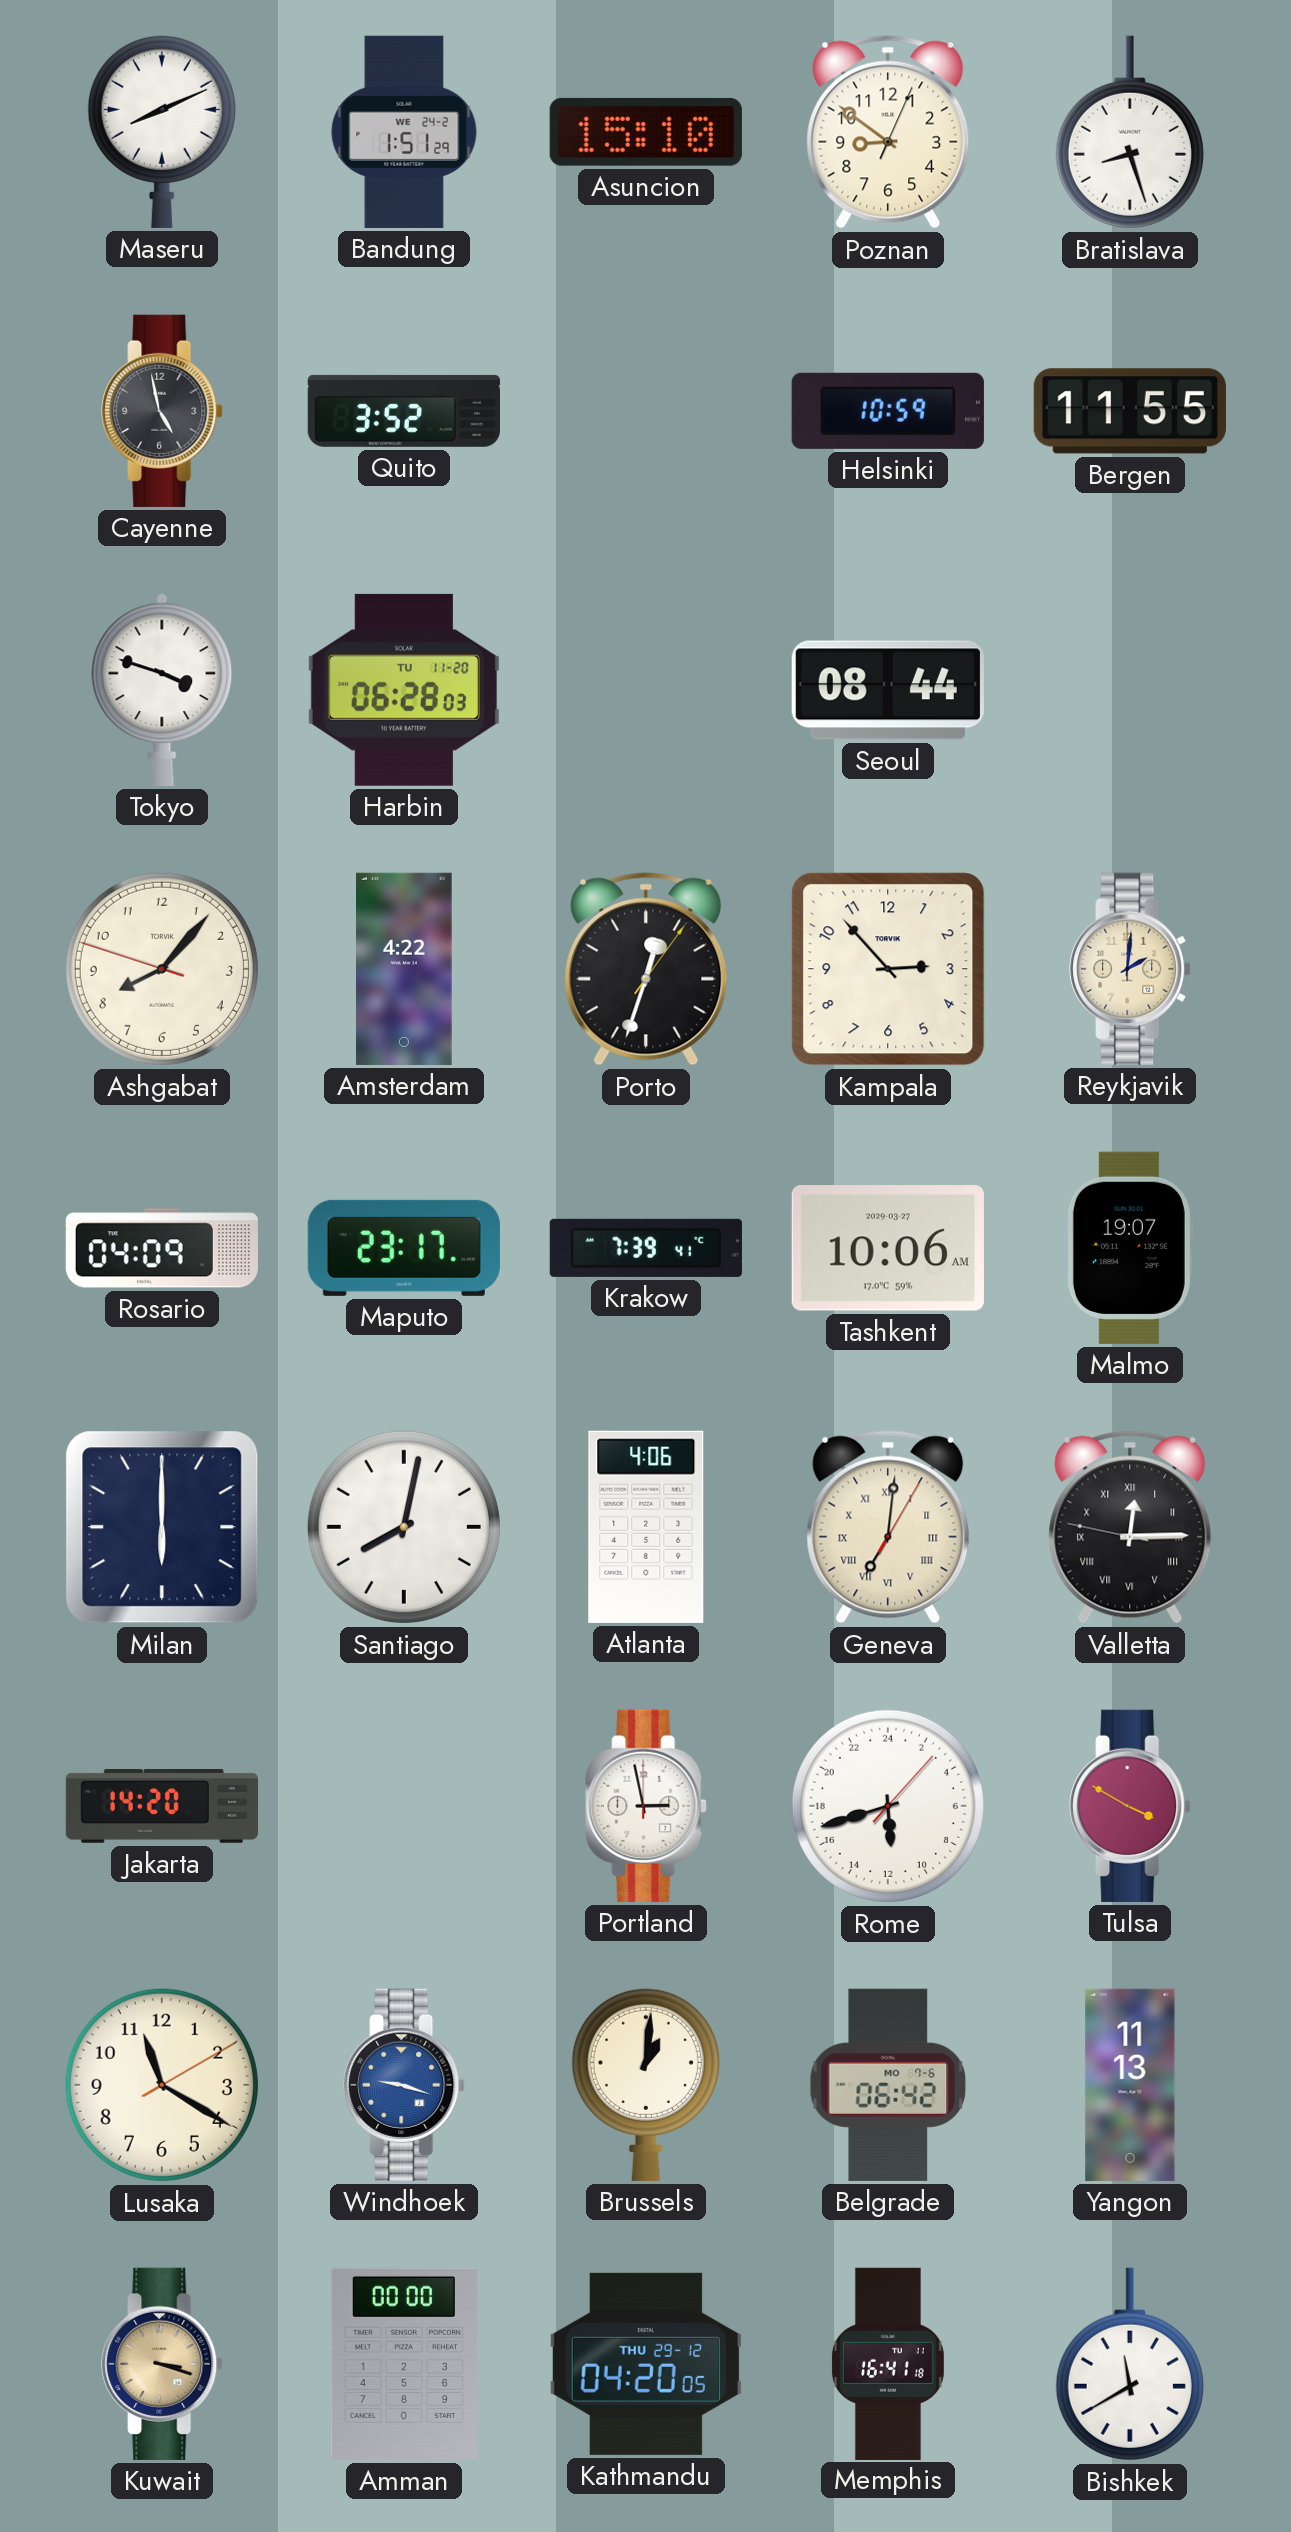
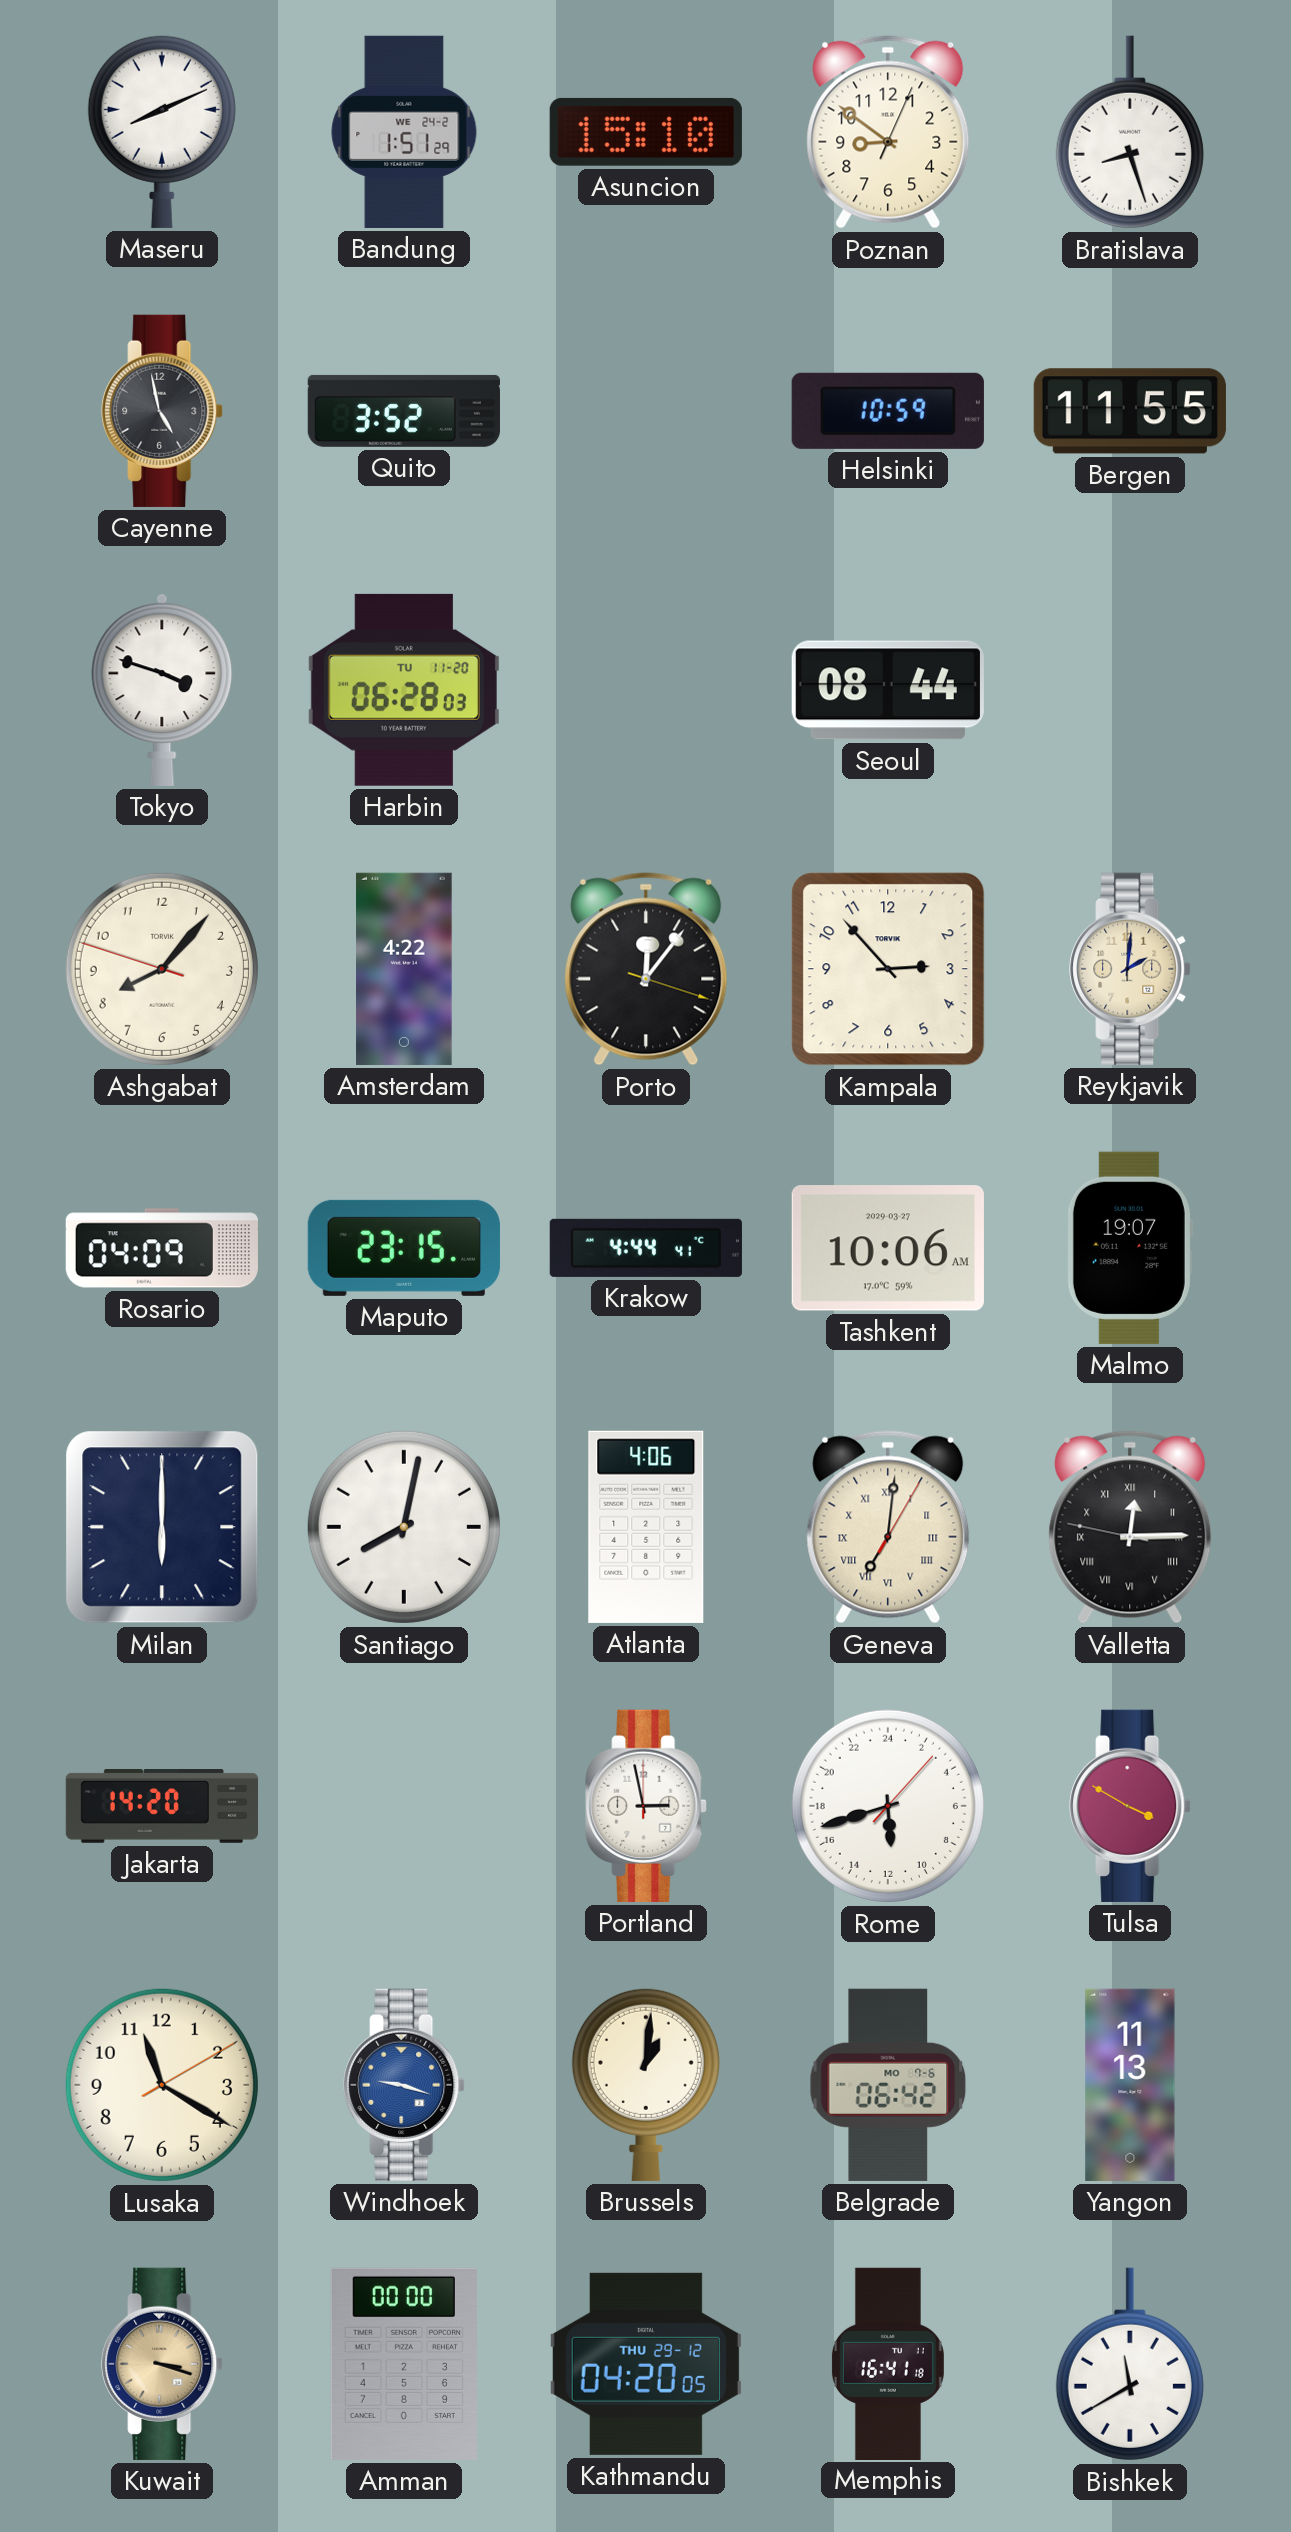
Porto: 12:33 -> 12:06
Maputo: 23:17 -> 23:15
Krakow: 7:39 -> 4:44
